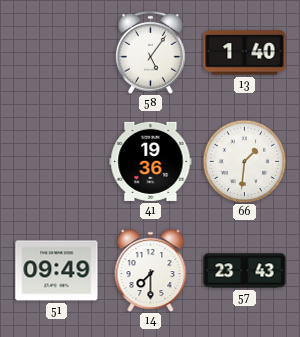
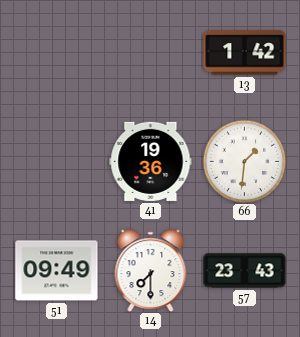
58: 5:06 -> none
13: 1:40 -> 1:42
